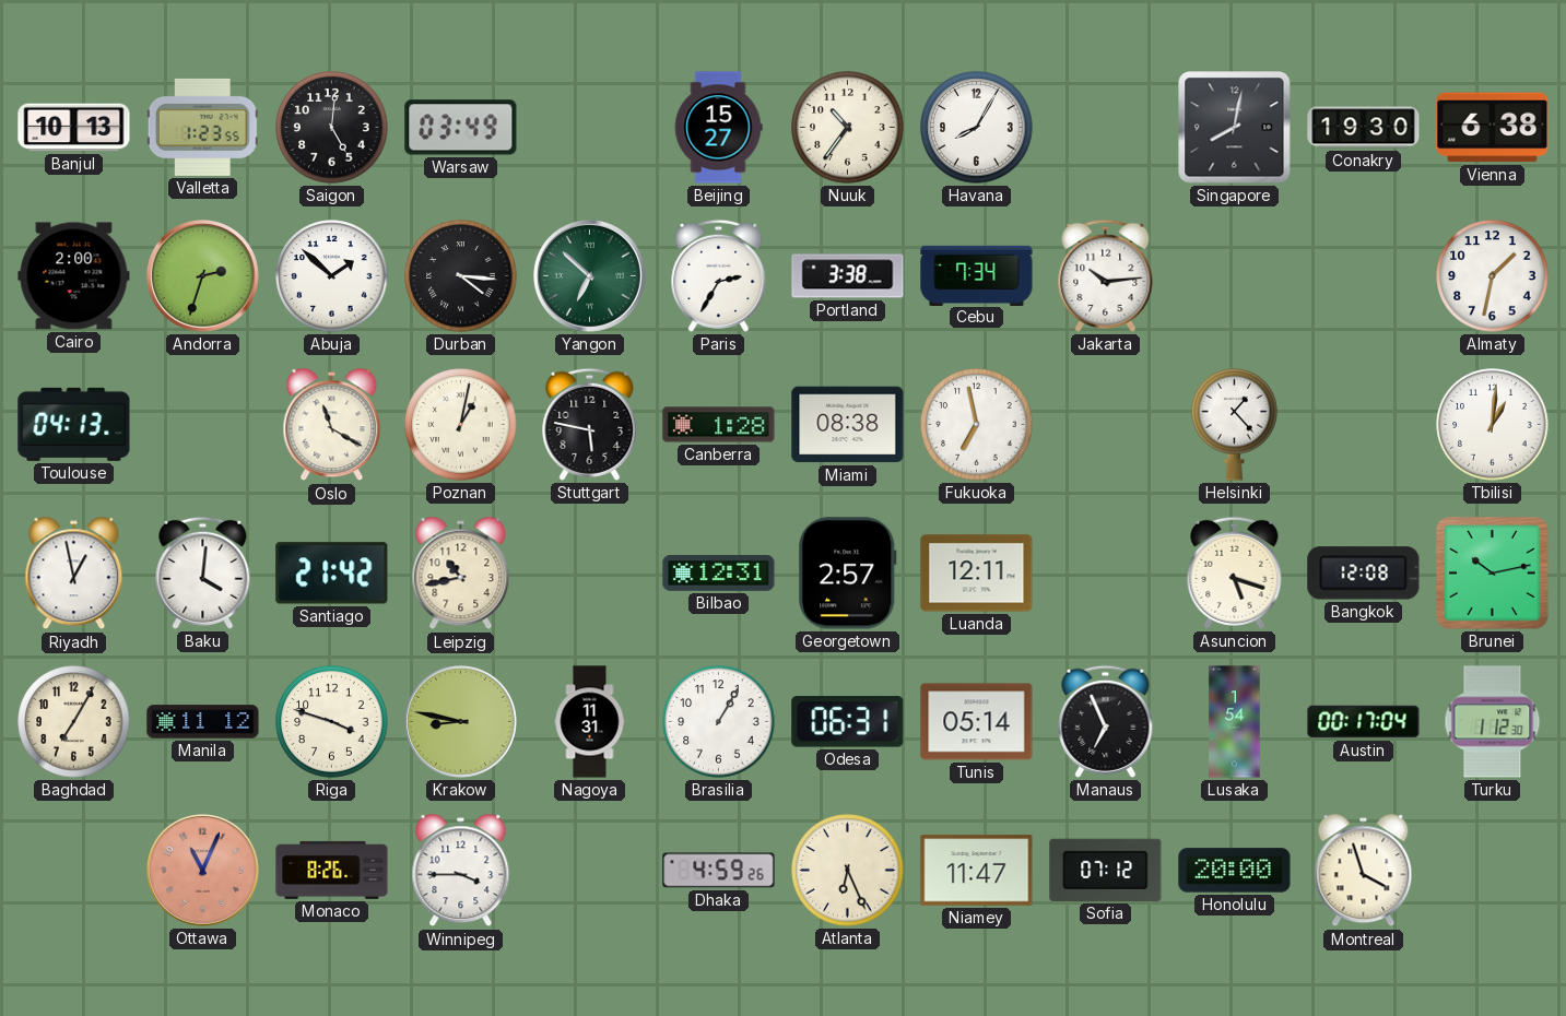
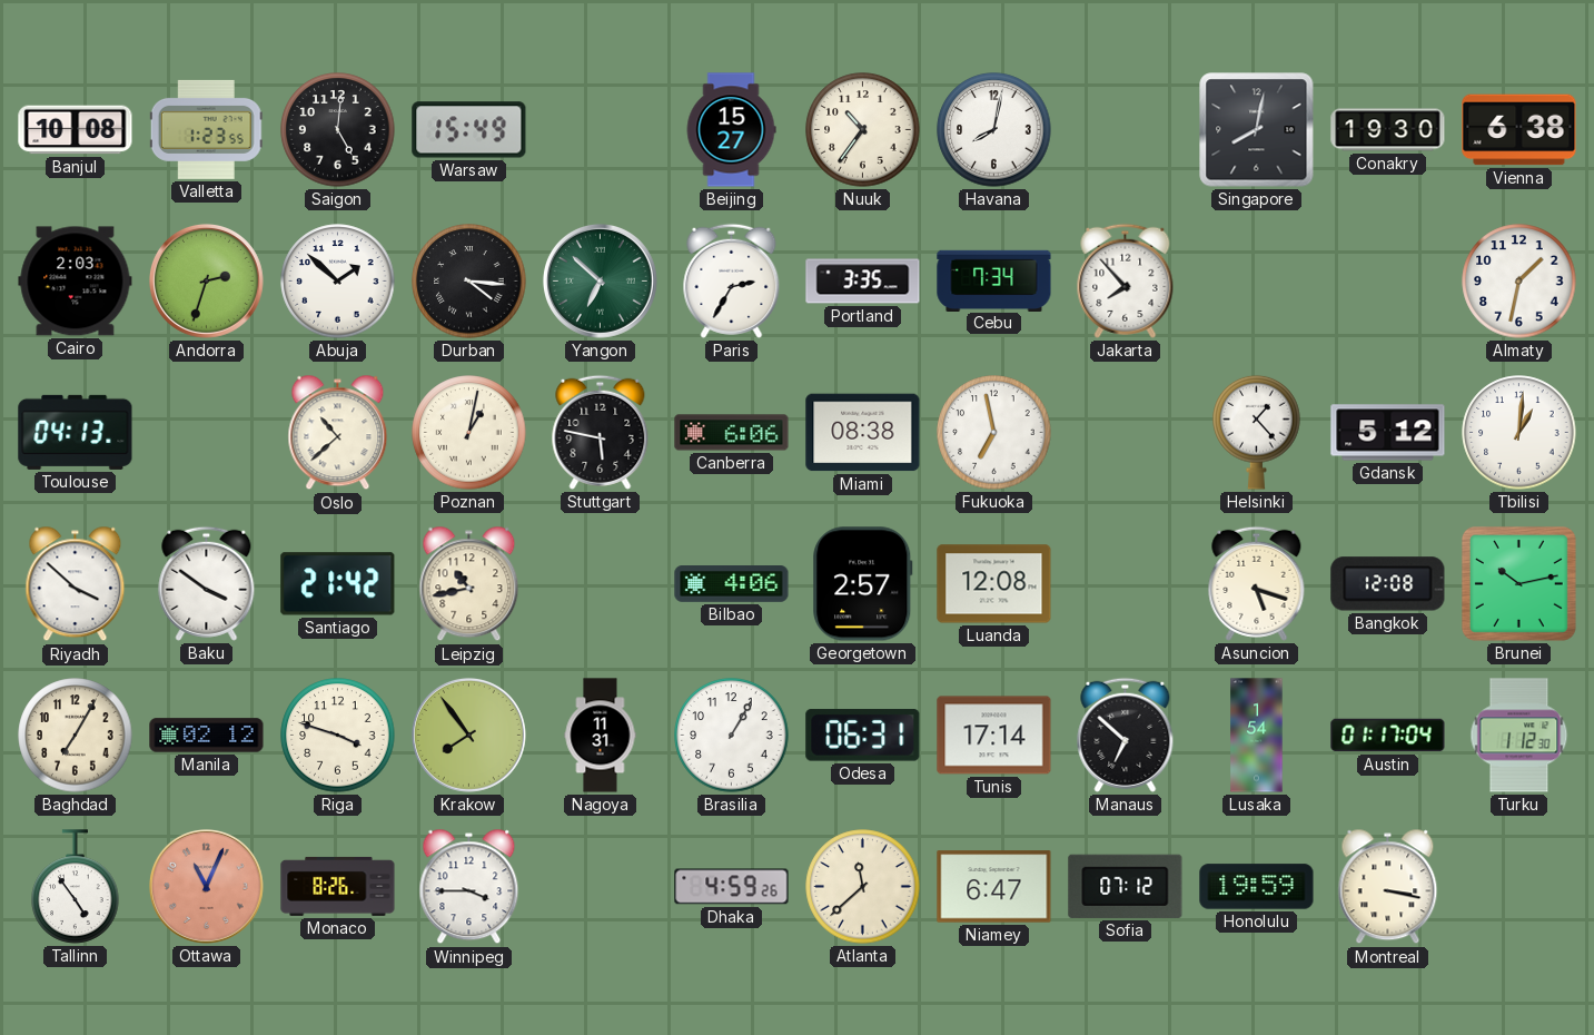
Banjul: 10:13 -> 10:08
Warsaw: 03:49 -> 15:49
Havana: 8:05 -> 8:02
Cairo: 2:00 -> 2:03
Portland: 3:38 -> 3:35
Jakarta: 10:14 -> 7:53
Oslo: 11:20 -> 10:38
Canberra: 1:28 -> 6:06
Gdansk: none -> 5:12
Riyadh: 12:58 -> 3:52
Baku: 4:01 -> 3:51
Bilbao: 12:31 -> 4:06
Luanda: 12:11 -> 12:08
Manila: 11:12 -> 02:12
Krakow: 8:47 -> 7:54
Tunis: 05:14 -> 17:14
Manaus: 6:56 -> 6:52
Austin: 00:17 -> 01:17
Tallinn: none -> 4:54
Atlanta: 6:26 -> 11:38
Niamey: 11:47 -> 6:47
Honolulu: 20:00 -> 19:59
Montreal: 3:57 -> 3:17
